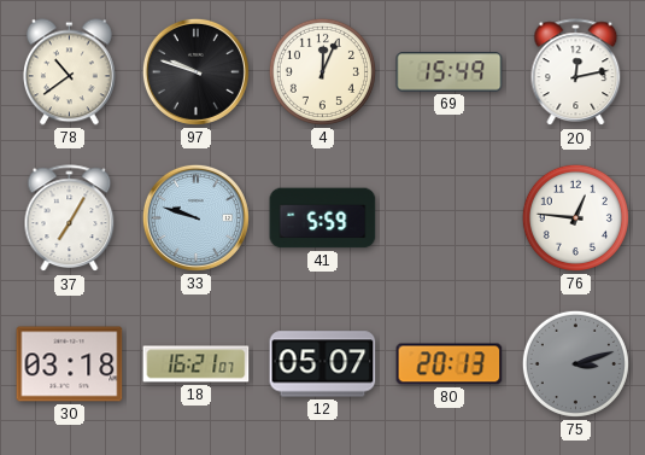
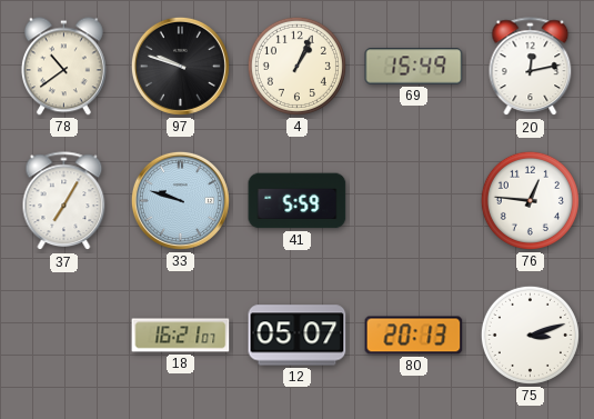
4: 12:04 -> 1:04
30: 03:18 -> none
75 dial: grey -> white
